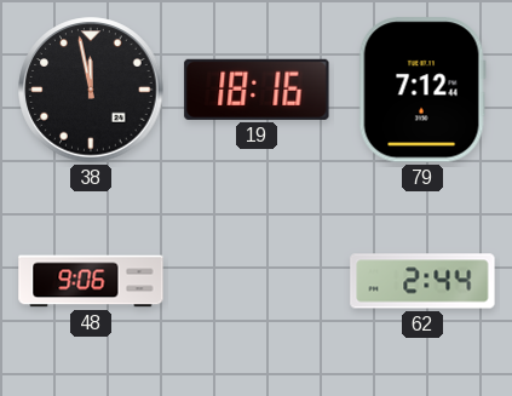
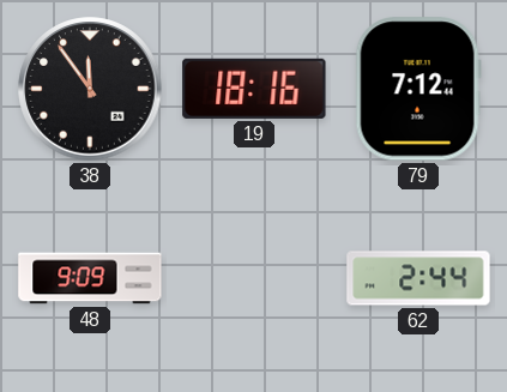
38: 11:58 -> 11:54
48: 9:06 -> 9:09
